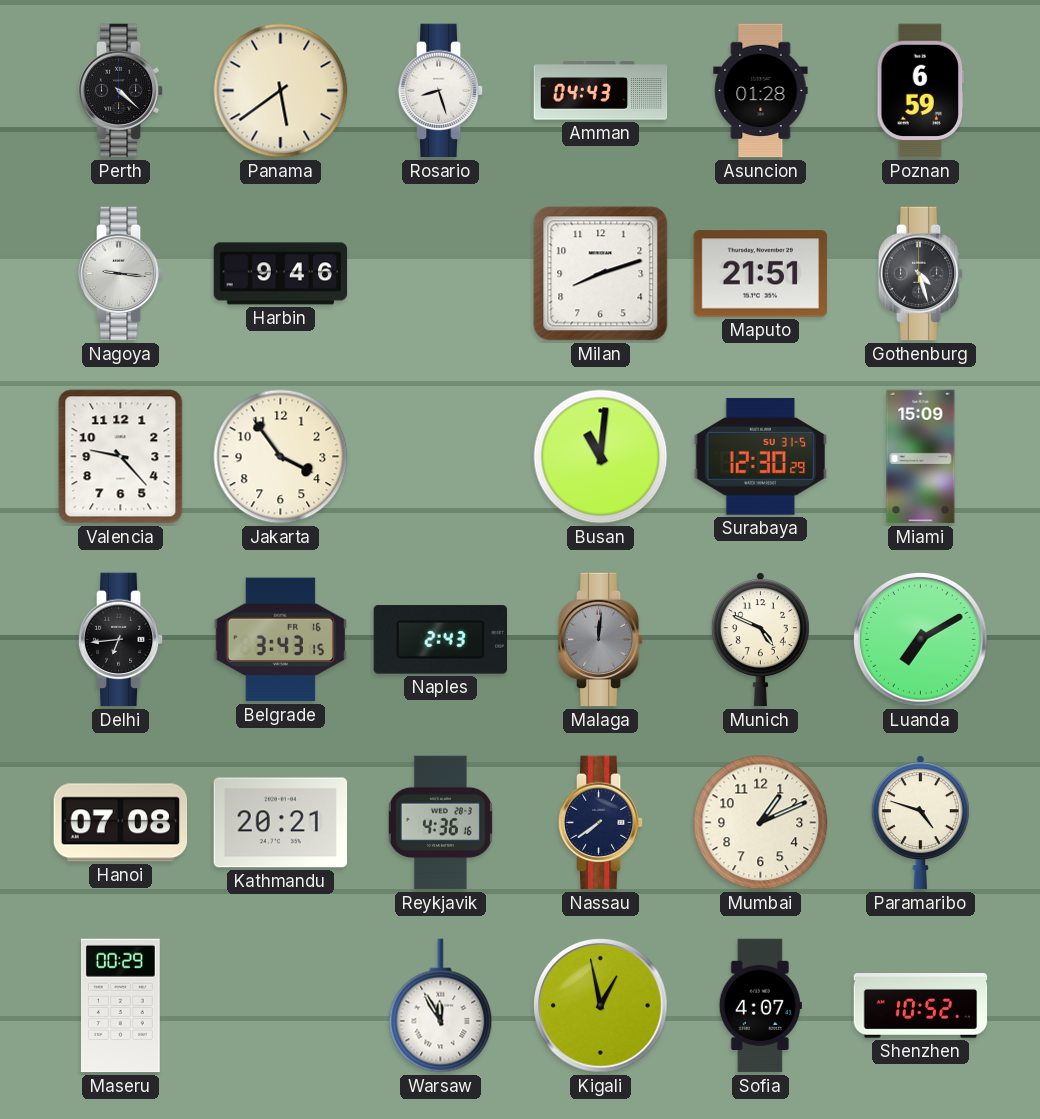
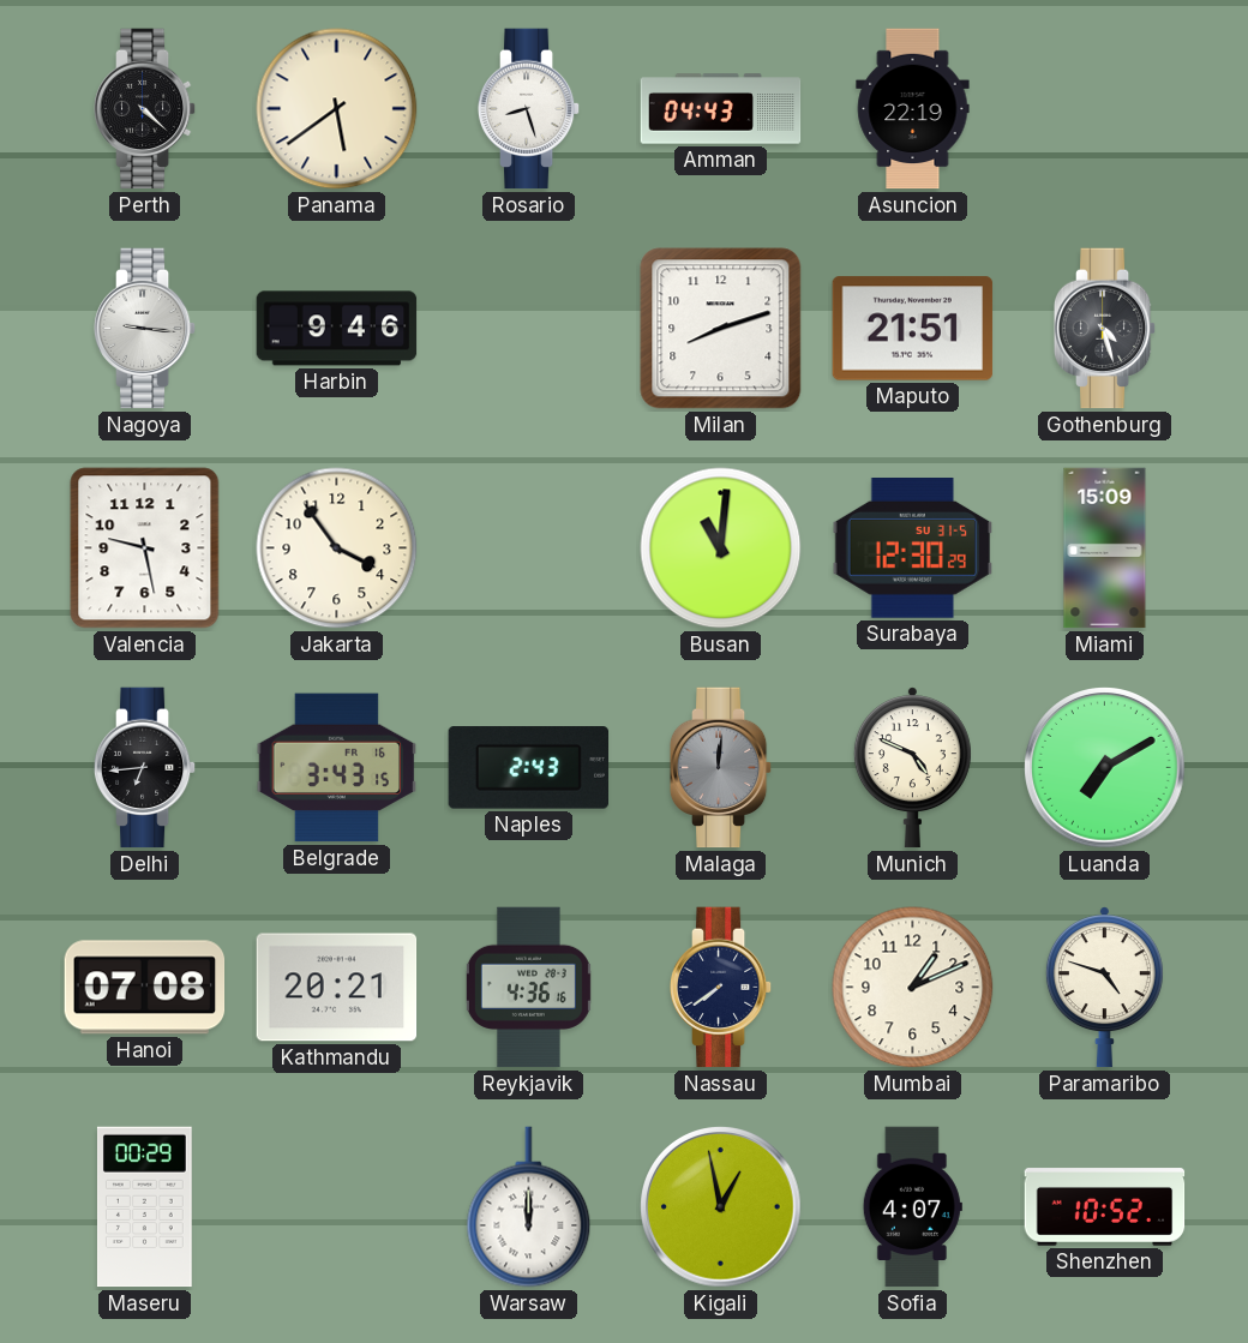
Asuncion: 01:28 -> 22:19
Poznan: 6:59 -> none
Valencia: 9:23 -> 9:28
Warsaw: 11:55 -> 12:00
